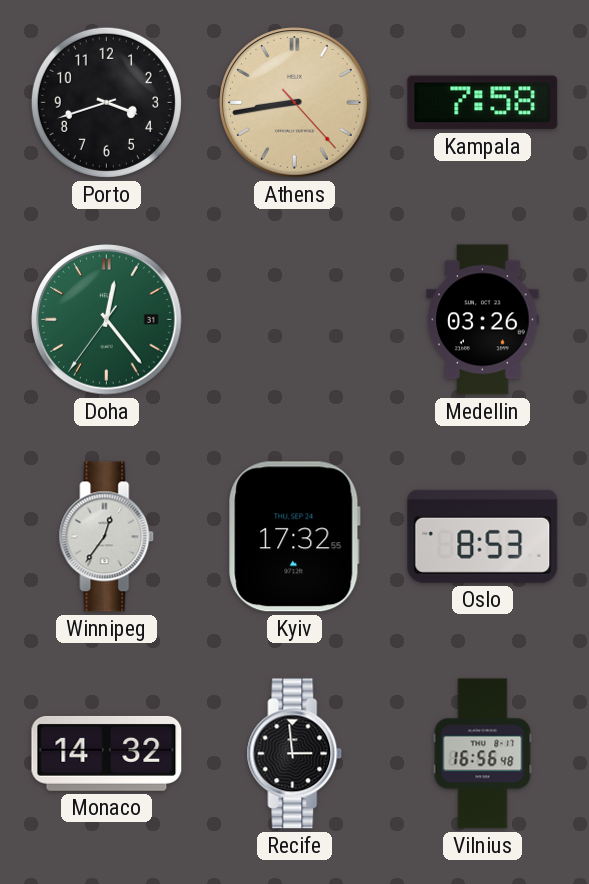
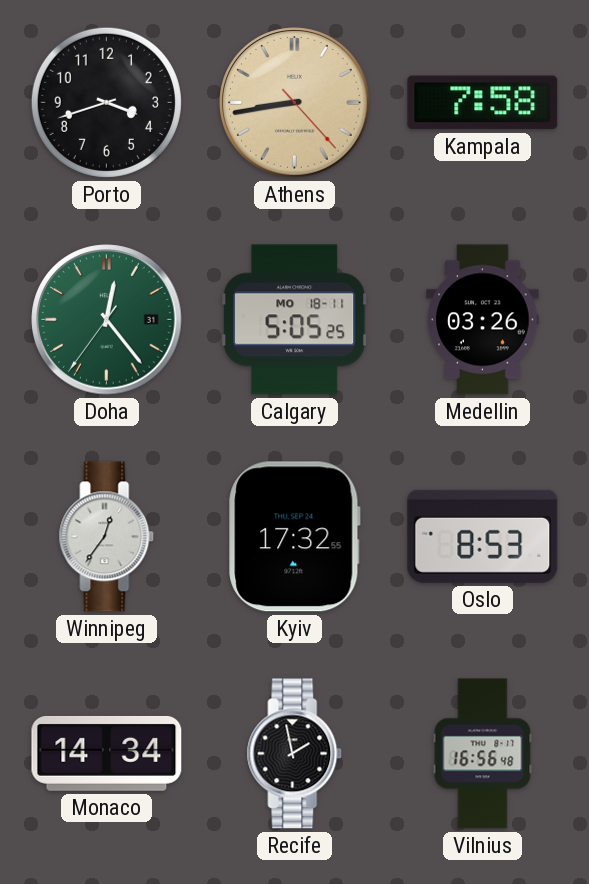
Calgary: none -> 5:05
Monaco: 14:32 -> 14:34
Recife: 2:59 -> 1:58
